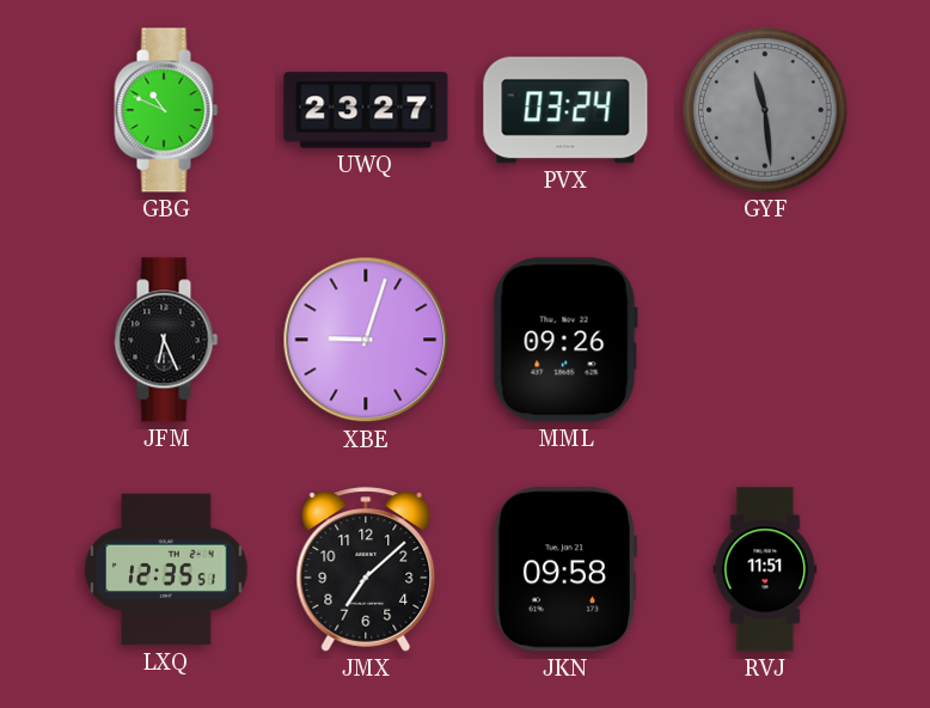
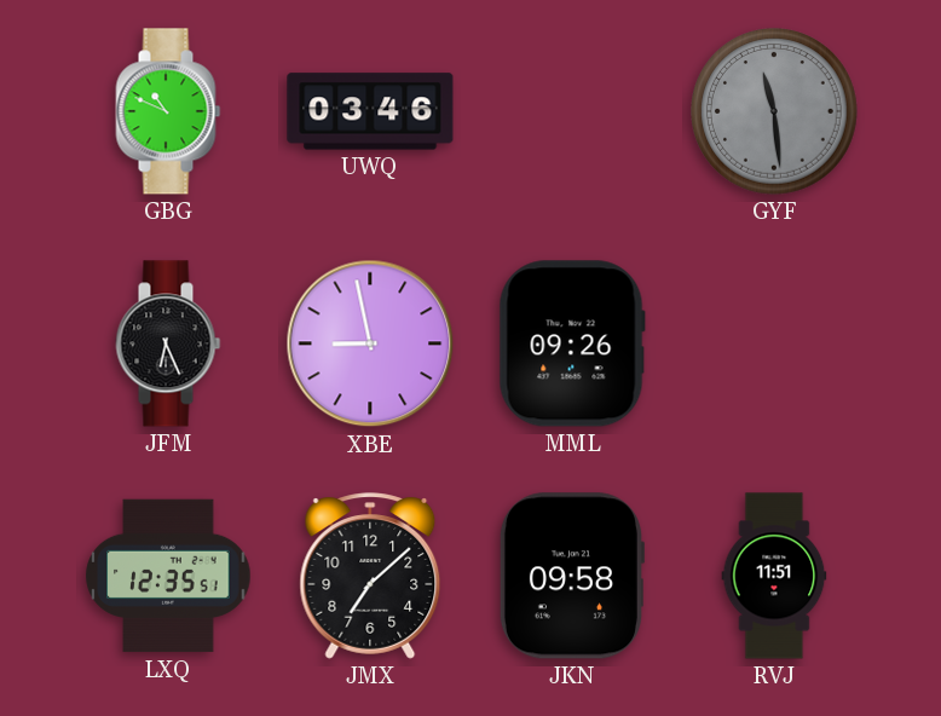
UWQ: 23:27 -> 03:46
PVX: 03:24 -> none
XBE: 9:03 -> 8:58
